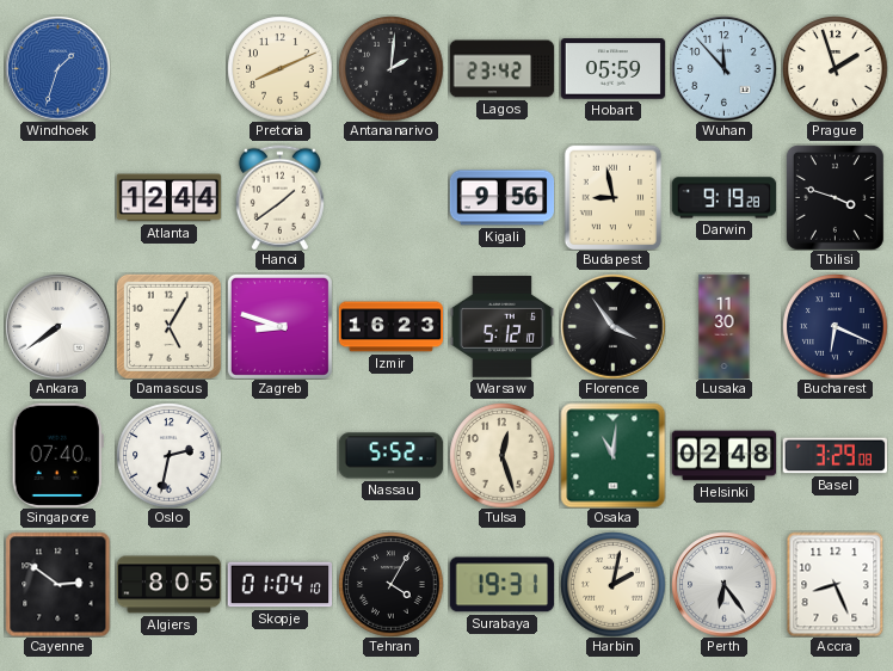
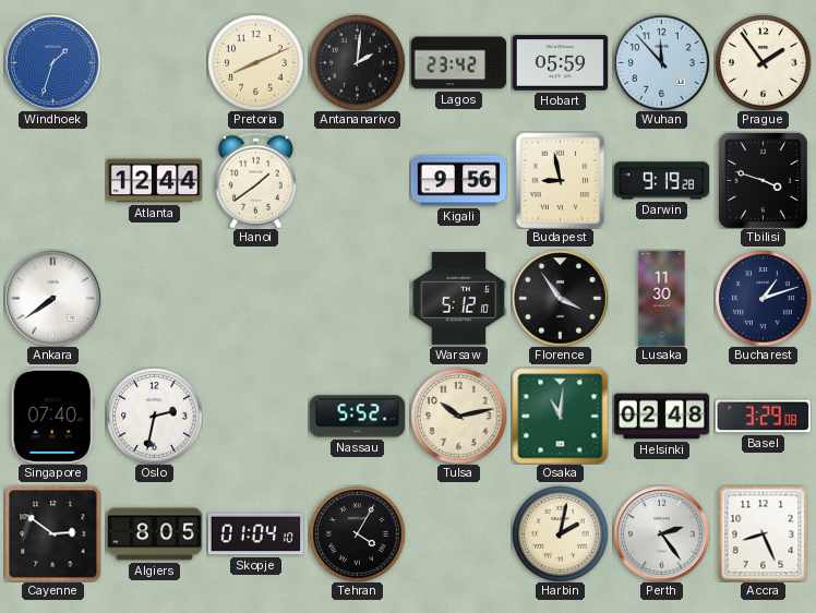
Prague: 1:57 -> 1:54
Damascus: 5:05 -> none
Zagreb: 8:48 -> none
Izmir: 16:23 -> none
Bucharest: 6:19 -> 1:12
Tulsa: 12:27 -> 10:13
Surabaya: 19:31 -> none
Perth: 6:24 -> 2:24
